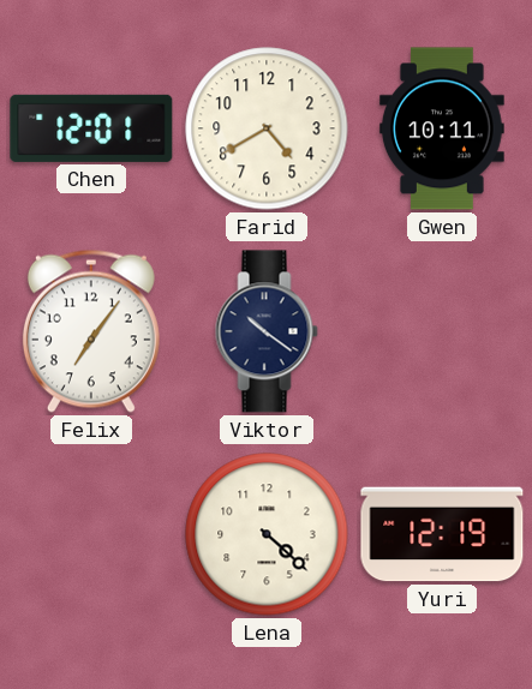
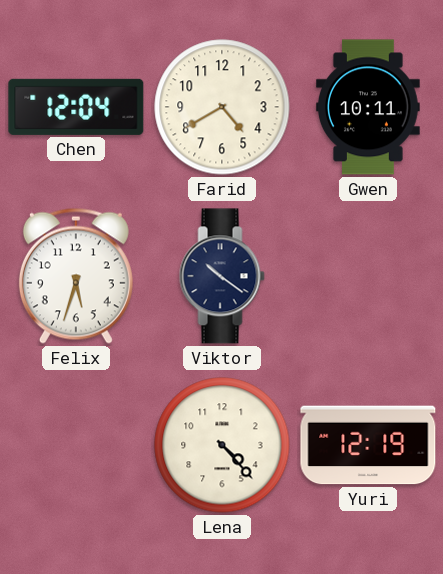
Chen: 12:01 -> 12:04
Felix: 7:06 -> 5:33
Lena: 4:22 -> 4:23
